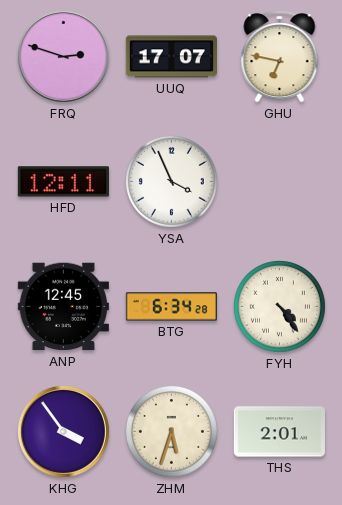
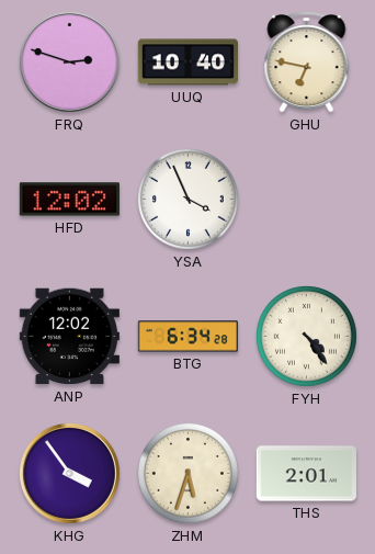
UUQ: 17:07 -> 10:40
HFD: 12:11 -> 12:02
ANP: 12:45 -> 12:02
